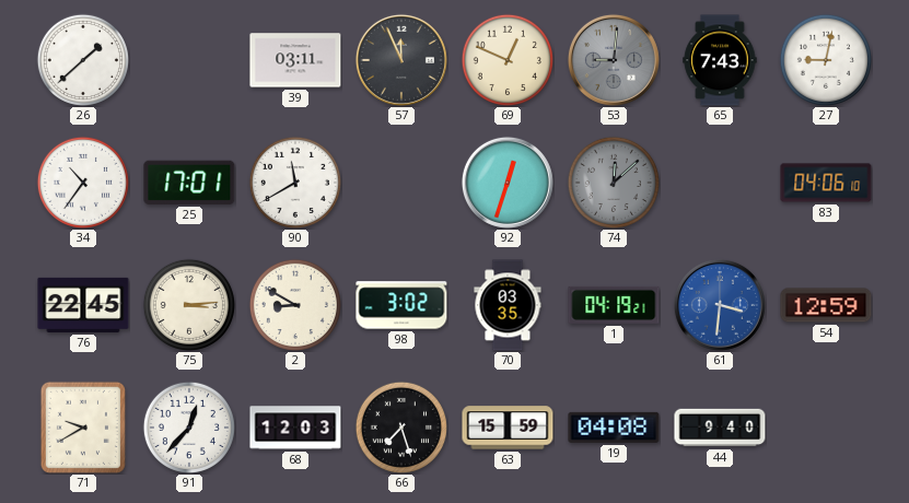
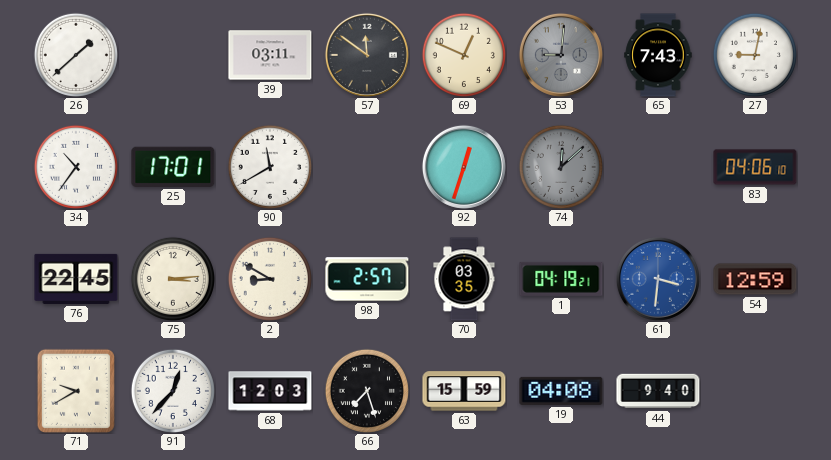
57: 11:56 -> 11:51
98: 3:02 -> 2:57
